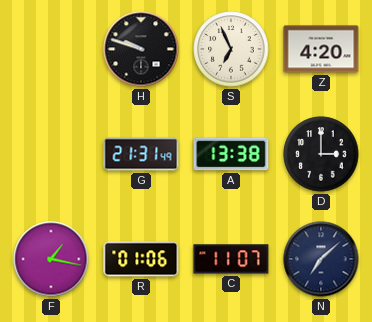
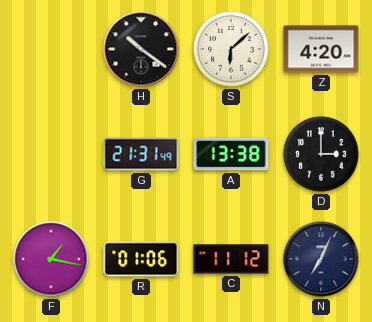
H: 9:48 -> 10:21
S: 6:56 -> 6:08
C: 11:07 -> 11:12
N: 7:08 -> 7:04
